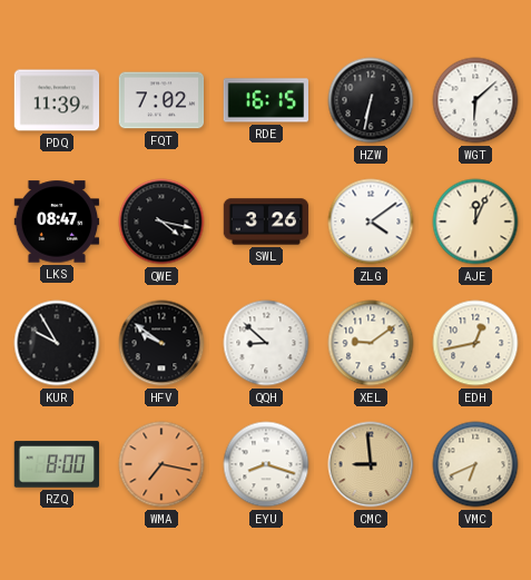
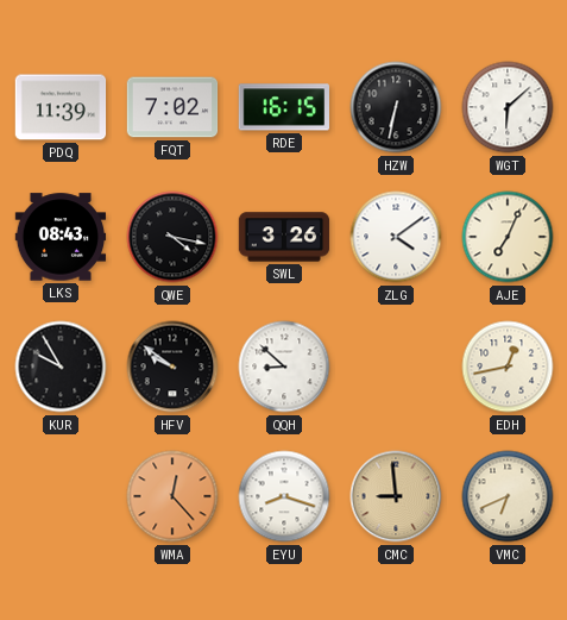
LKS: 08:47 -> 08:43
AJE: 12:04 -> 7:04
XEL: 9:09 -> none
RZQ: 8:00 -> none
WMA: 7:17 -> 12:23
